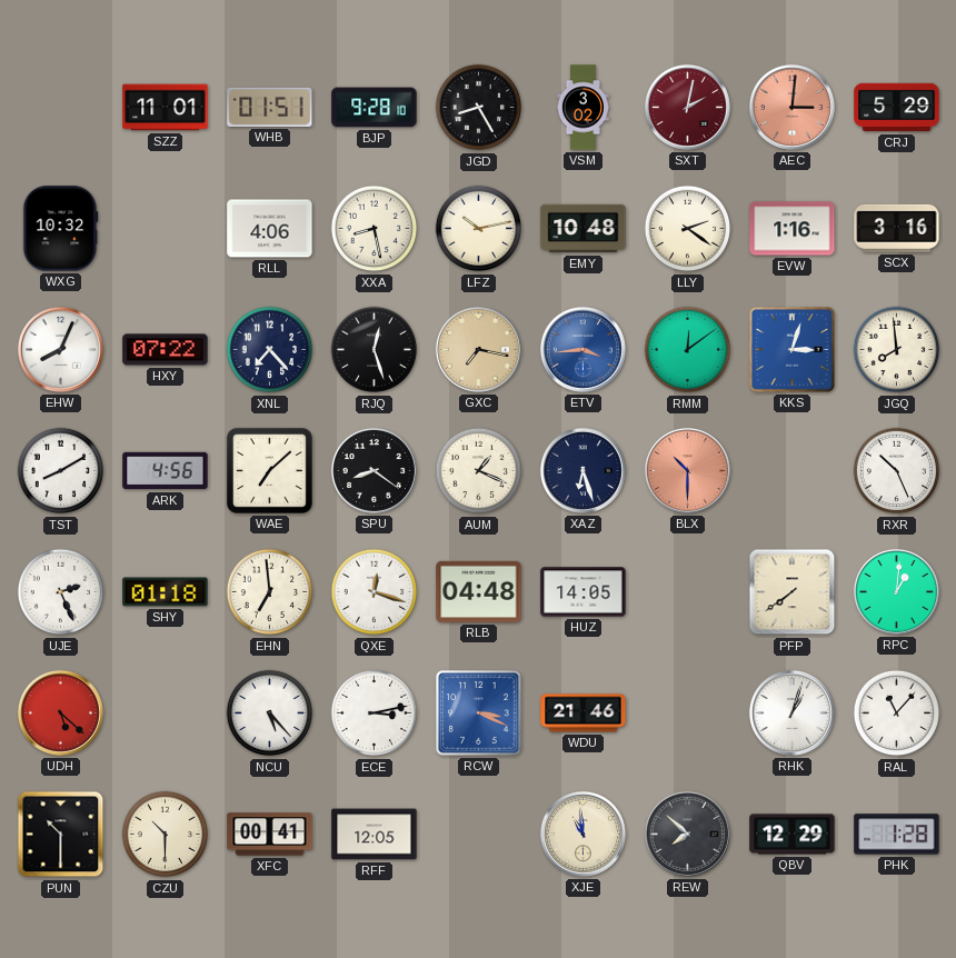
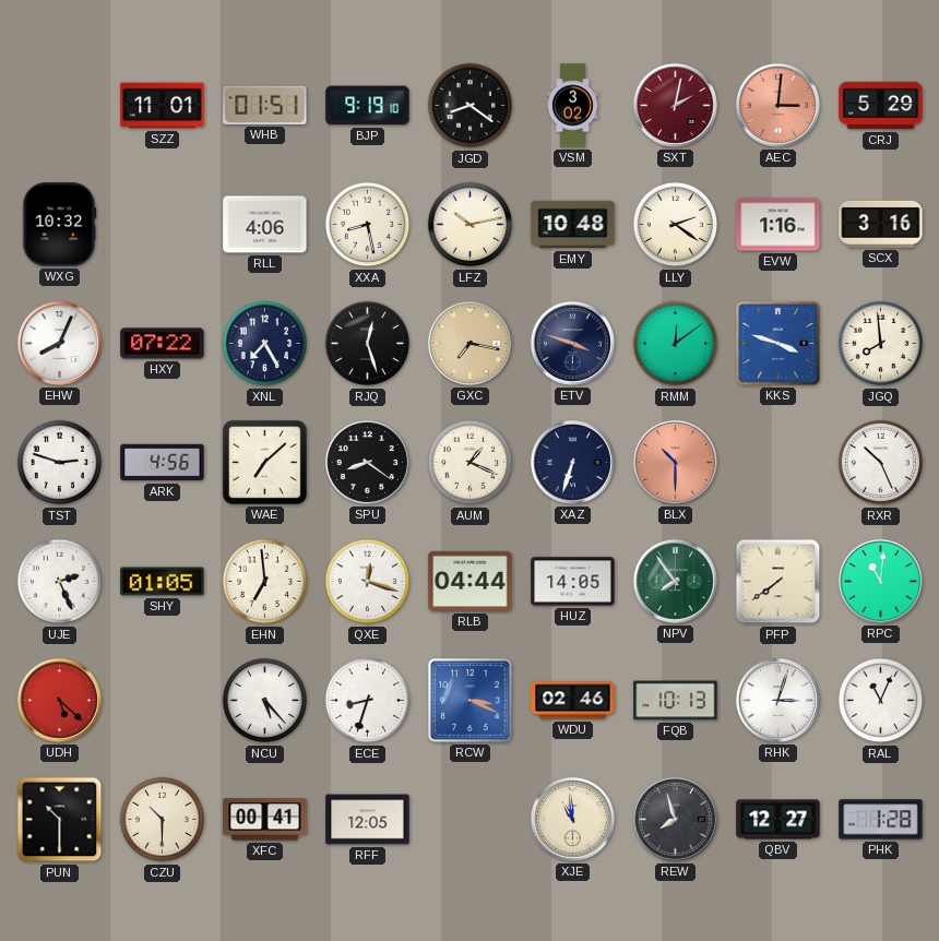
BJP: 9:28 -> 9:19
JGD: 8:25 -> 8:21
XNL: 7:23 -> 7:25
ETV: 3:44 -> 3:48
ETV dial: blue -> navy
KKS: 3:03 -> 3:48
TST: 8:10 -> 2:48
XAZ: 6:27 -> 6:33
SHY: 01:18 -> 01:05
RLB: 04:48 -> 04:44
NPV: none -> 7:54
RPC: 1:01 -> 11:01
ECE: 3:13 -> 8:33
WDU: 21:46 -> 02:46
FQB: none -> 10:13
RHK: 1:03 -> 3:03
RAL: 11:07 -> 11:04
REW: 7:52 -> 7:57
QBV: 12:29 -> 12:27
